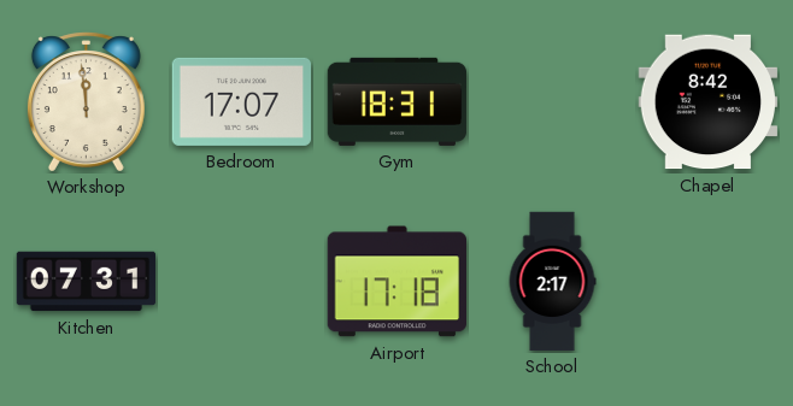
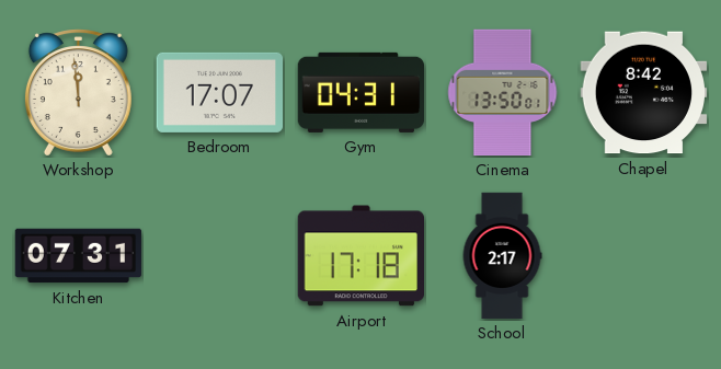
Gym: 18:31 -> 04:31
Cinema: none -> 13:50
